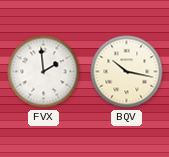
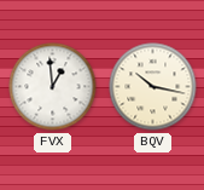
FVX: 1:59 -> 12:59
